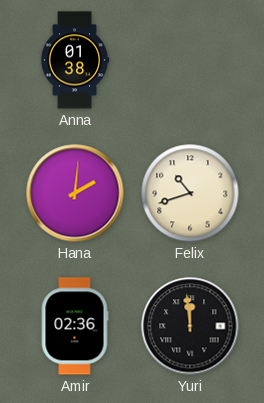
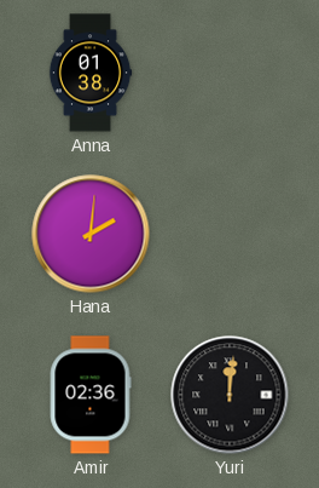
Felix: 10:42 -> none
Yuri: 11:59 -> 12:01
